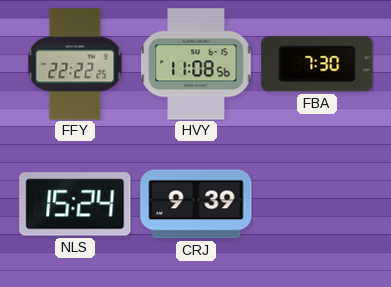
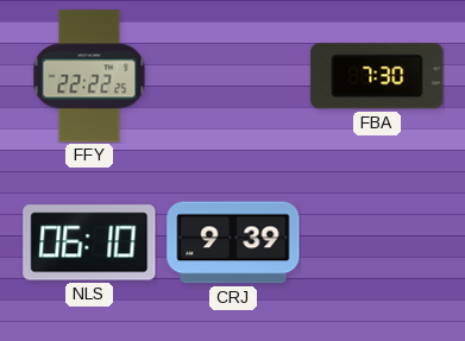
HVY: 11:08 -> none
NLS: 15:24 -> 06:10
